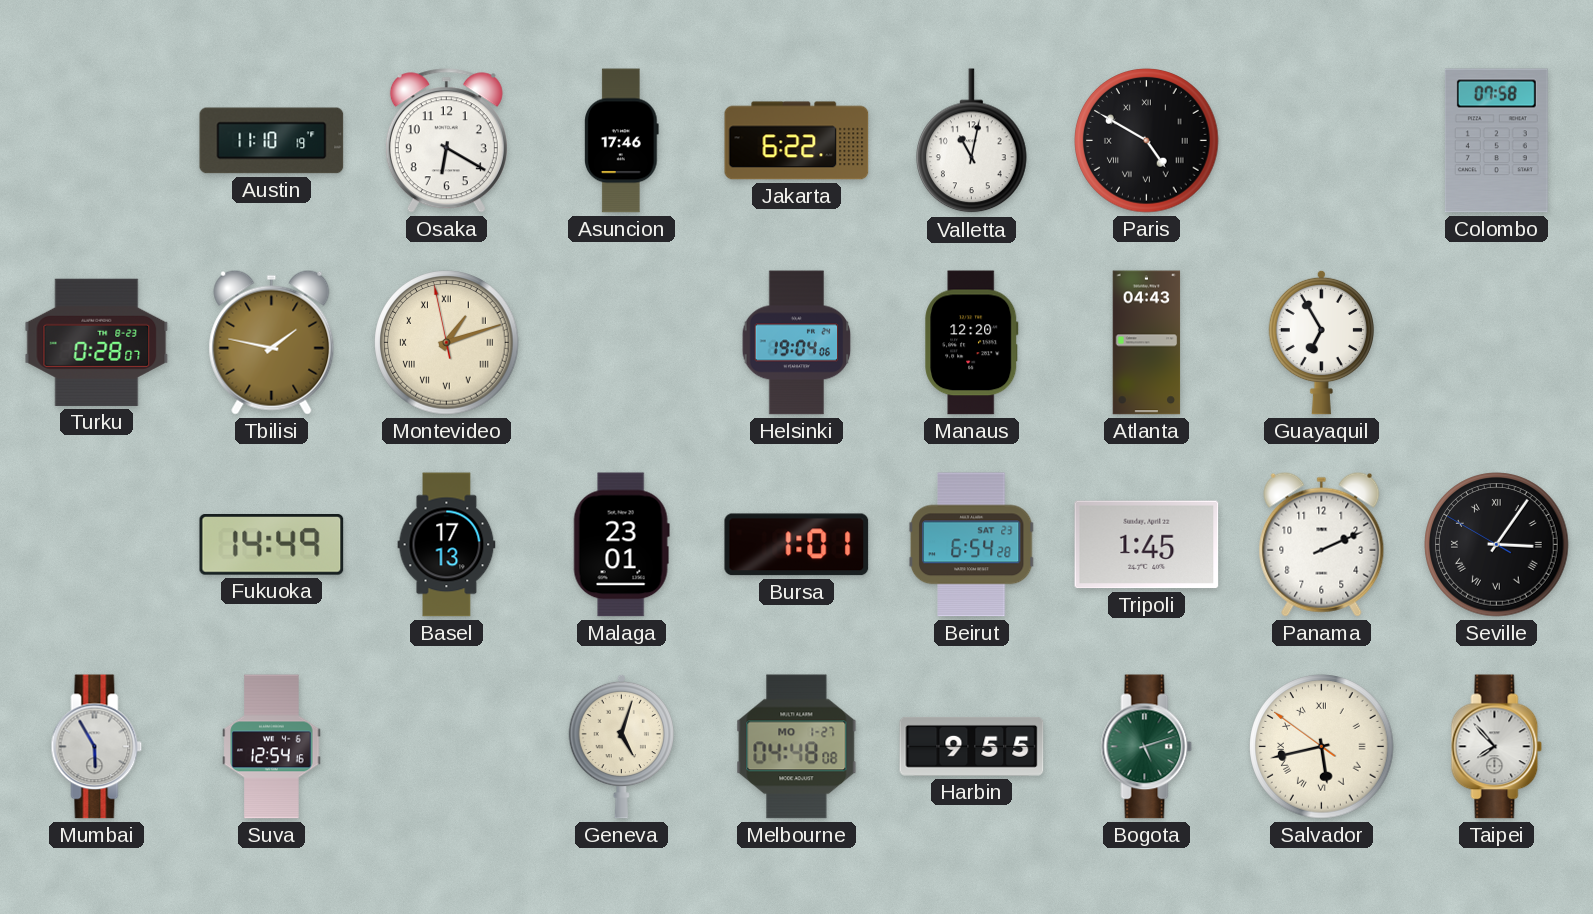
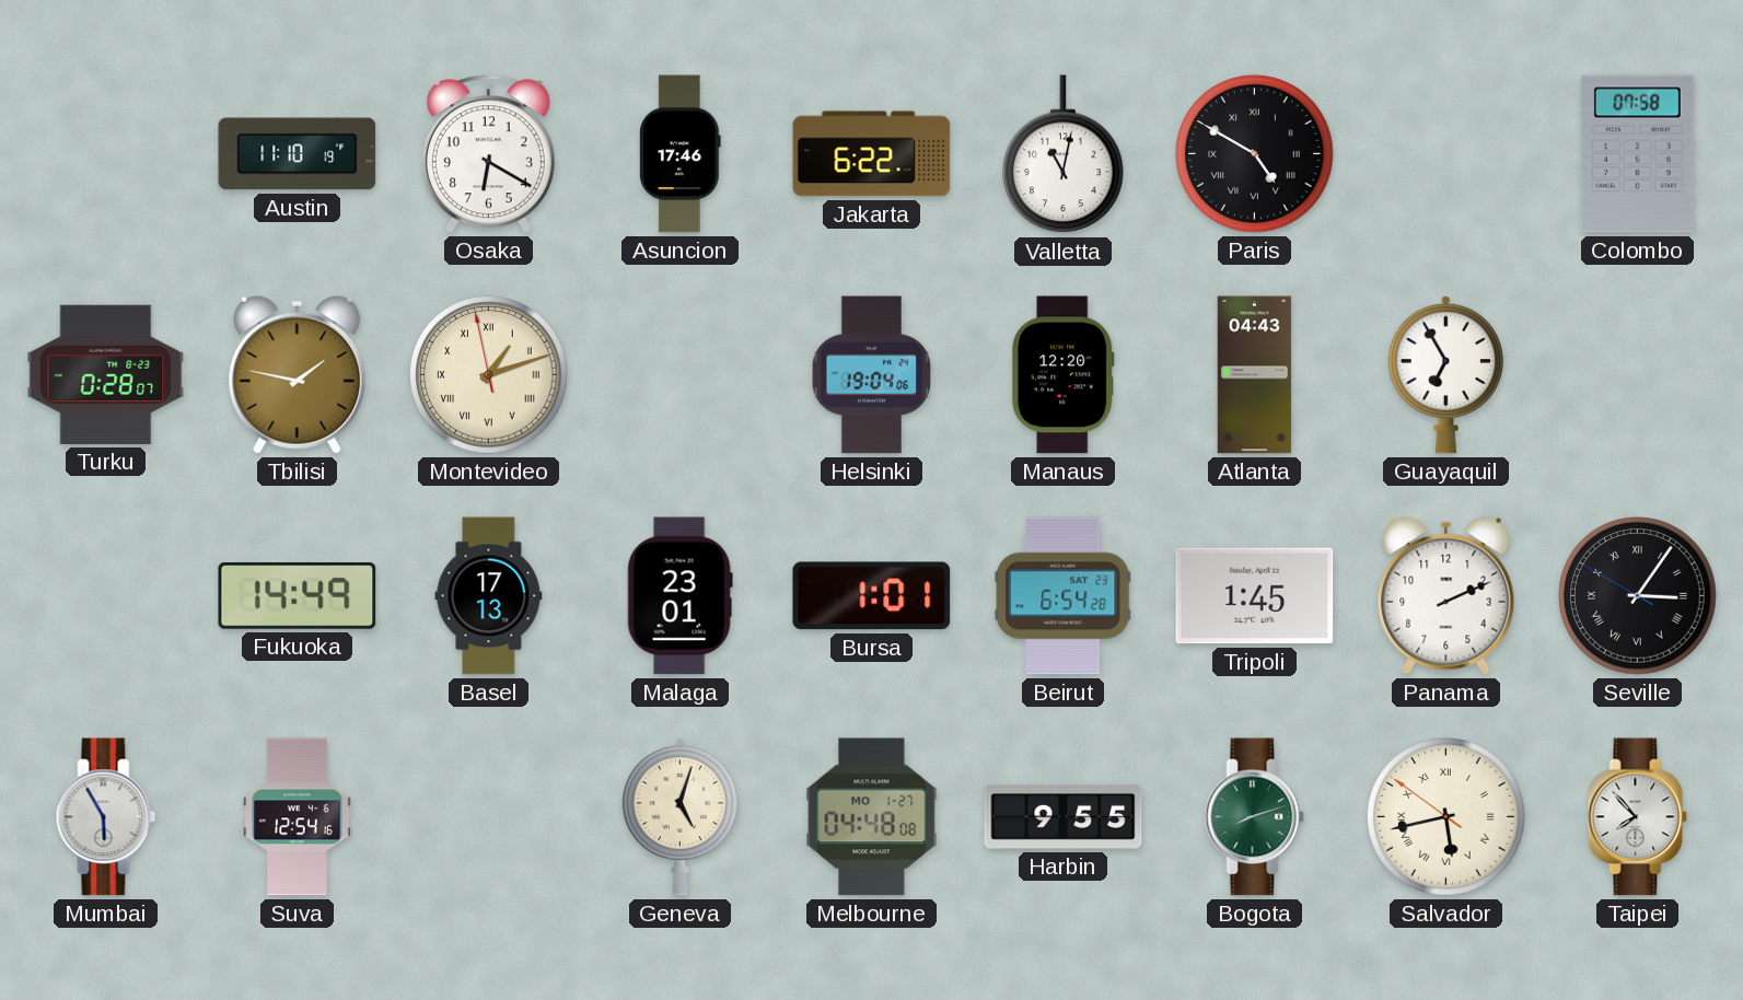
Bogota: 5:12 -> 8:12
